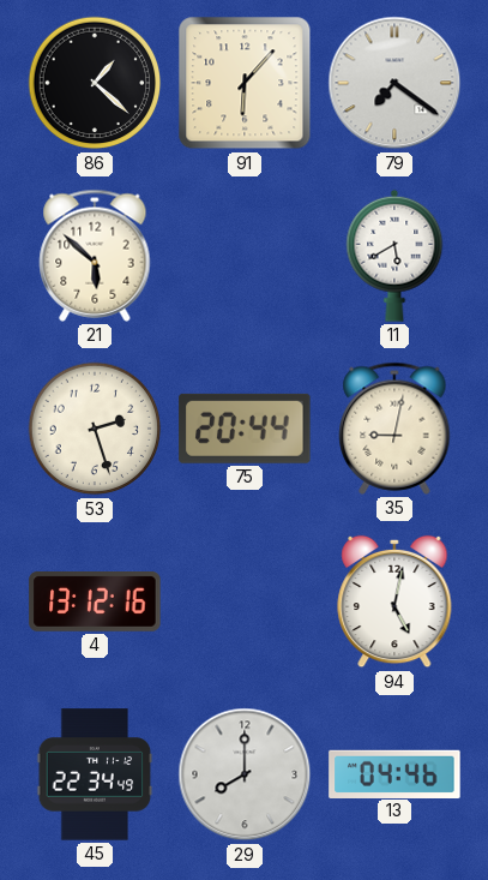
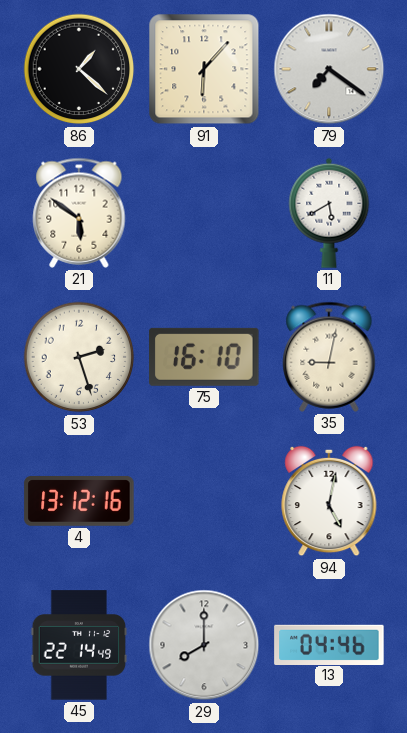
21: 5:52 -> 5:51
75: 20:44 -> 16:10
45: 22:34 -> 22:14
